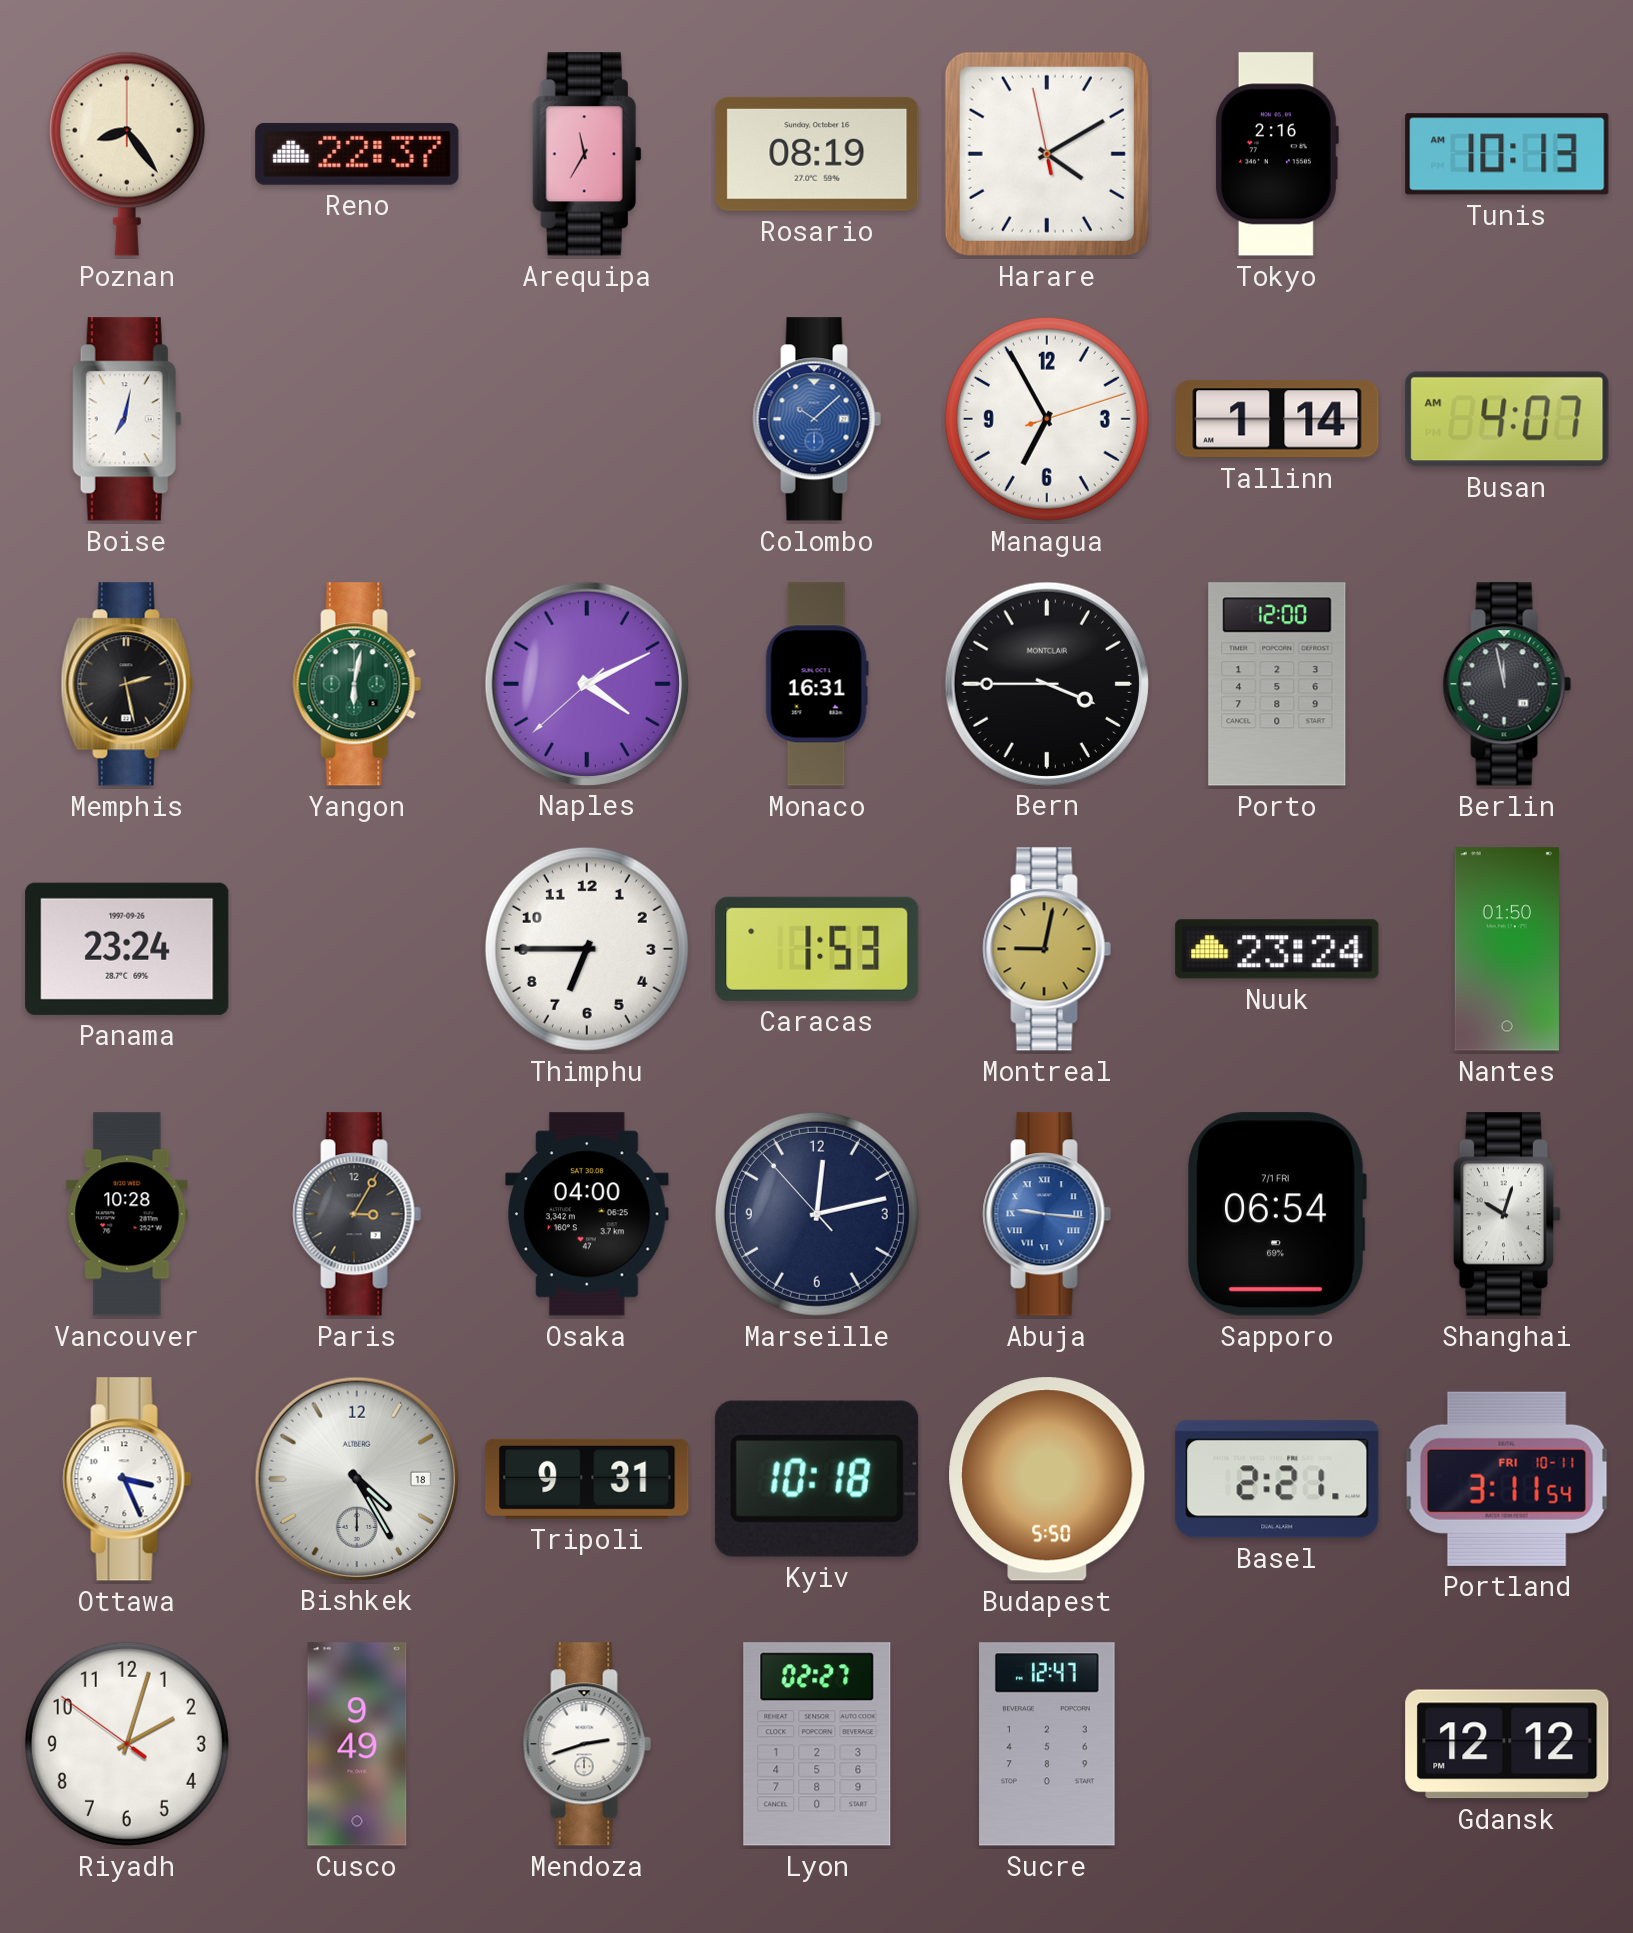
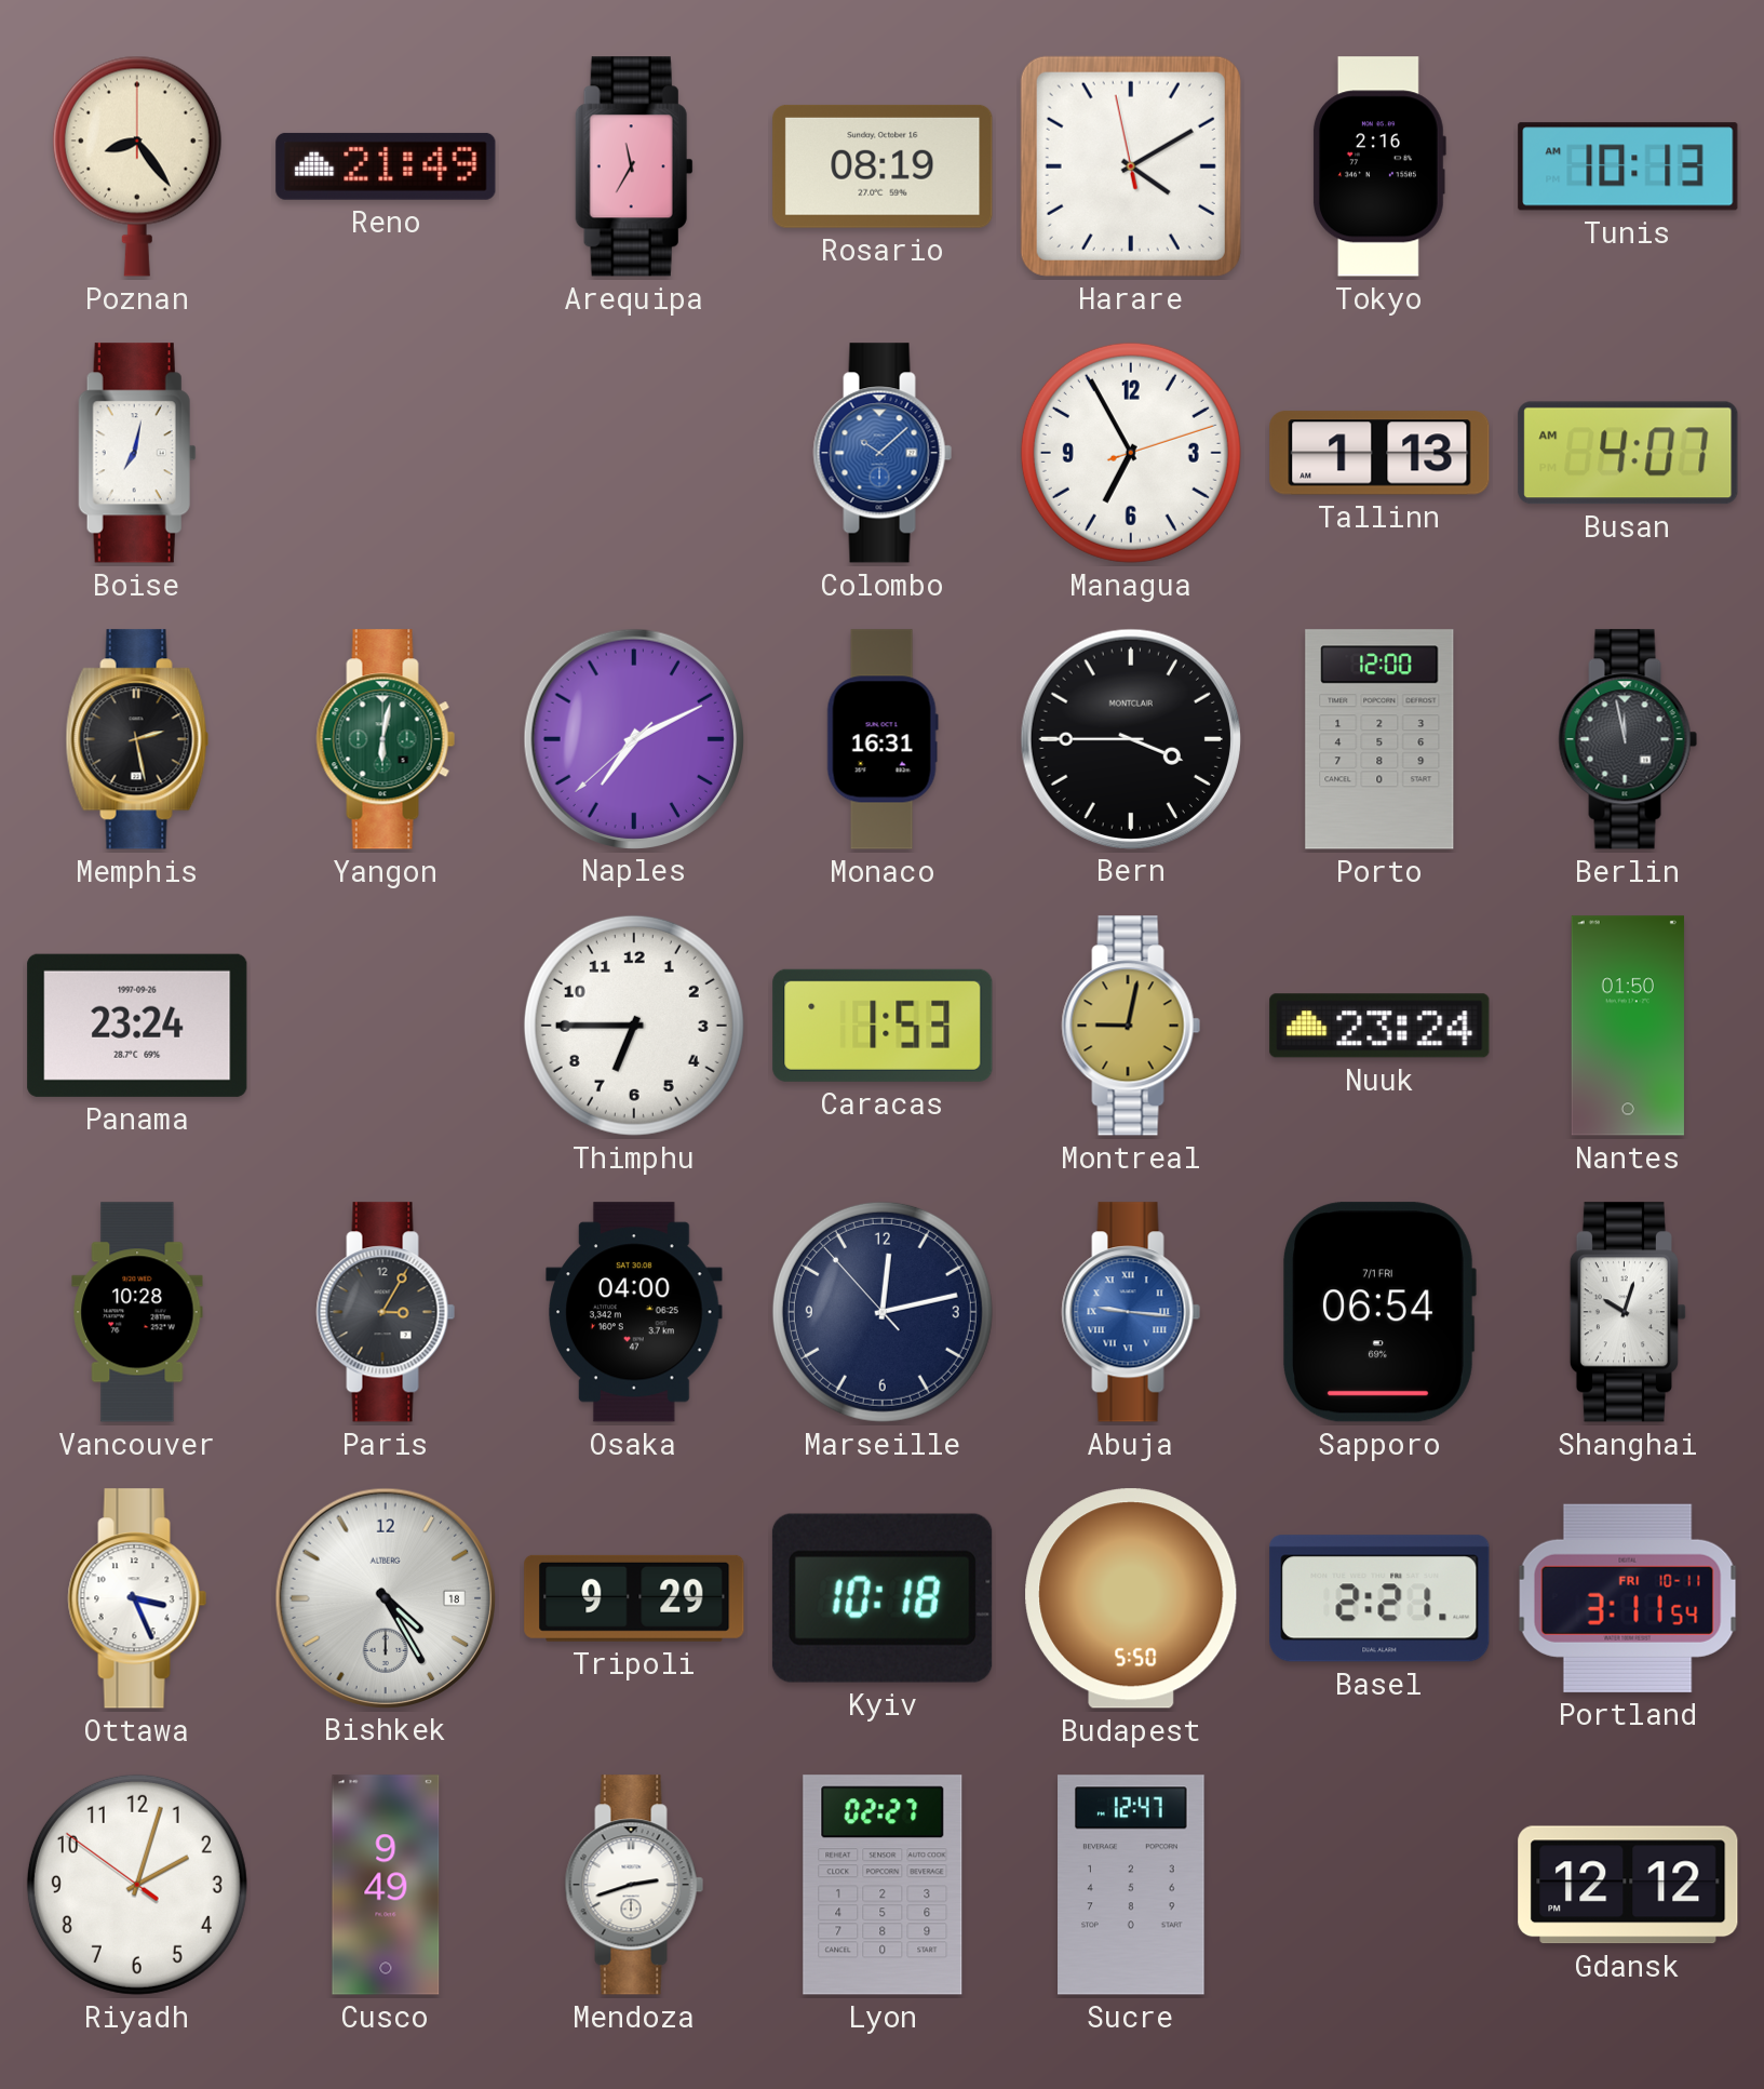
Reno: 22:37 -> 21:49
Tallinn: 1:14 -> 1:13
Naples: 4:10 -> 7:10
Tripoli: 9:31 -> 9:29
